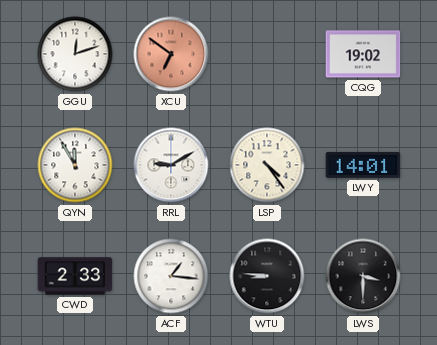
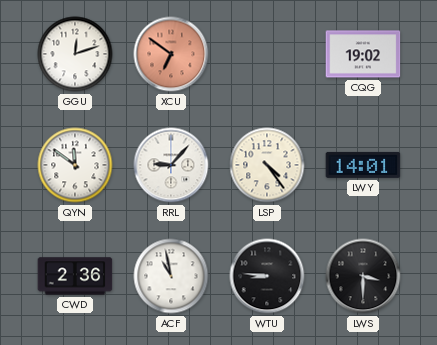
QYN: 11:55 -> 11:51
RRL: 9:10 -> 9:07
CWD: 2:33 -> 2:36
ACF: 1:16 -> 10:58
